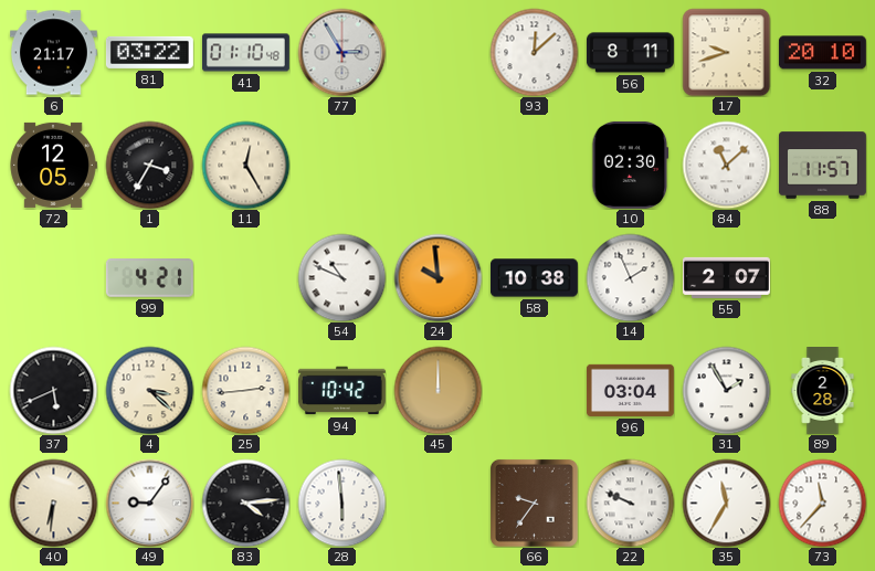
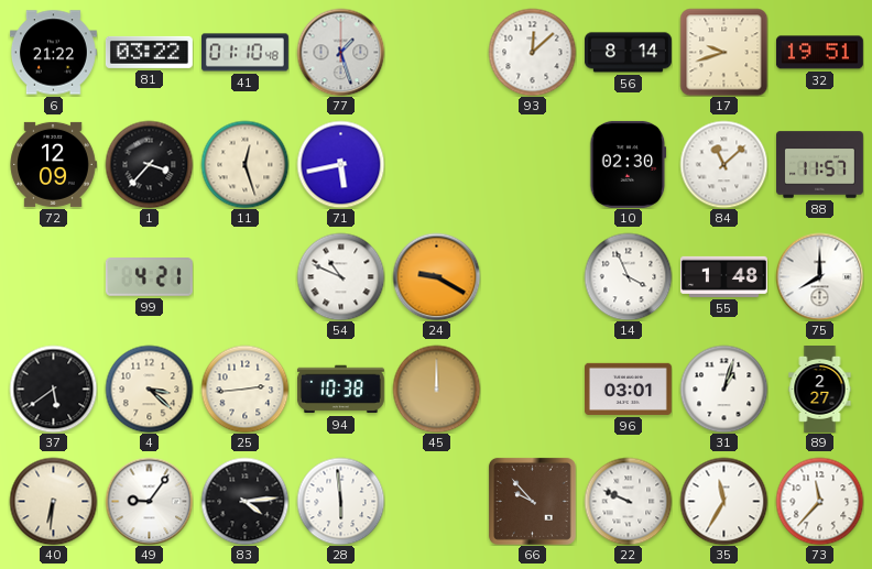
6: 21:17 -> 21:22
77: 2:55 -> 1:27
56: 8:11 -> 8:14
32: 20:10 -> 19:51
72: 12:05 -> 12:09
1: 3:35 -> 3:37
11: 12:25 -> 12:27
71: none -> 5:43
24: 9:59 -> 9:20
58: 10:38 -> none
14: 1:56 -> 3:56
55: 2:07 -> 1:48
75: none -> 8:00
37: 5:41 -> 5:39
94: 10:42 -> 10:38
96: 03:04 -> 03:01
31: 1:55 -> 1:03
89: 2:28 -> 2:27
66: 9:36 -> 9:53
